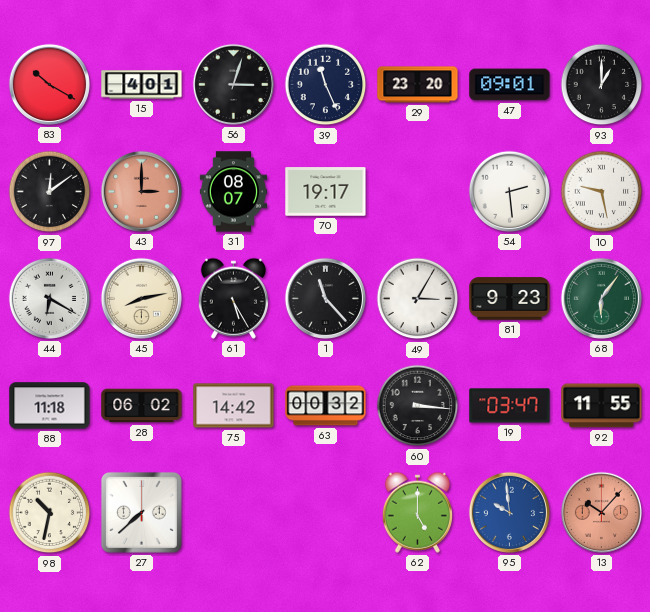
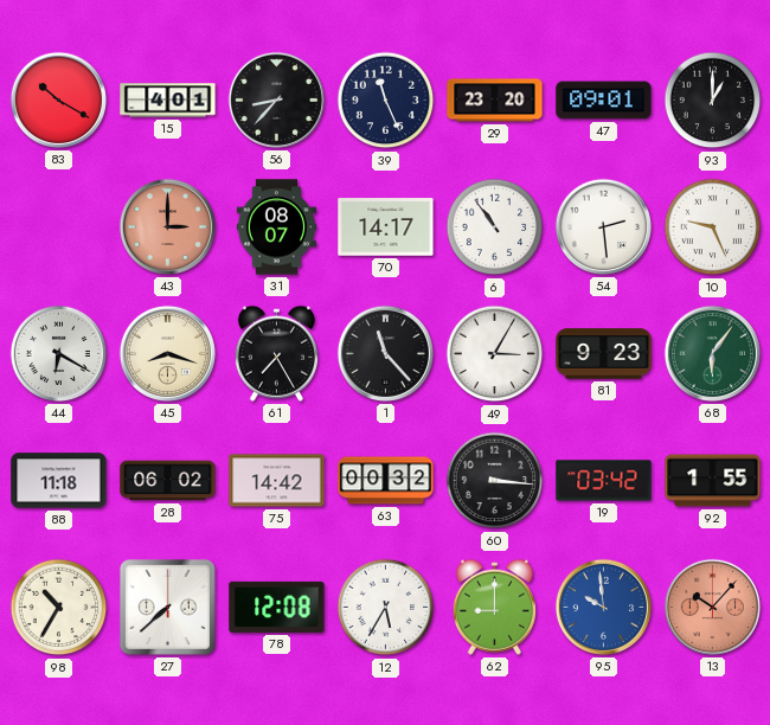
56: 3:03 -> 8:37
97: 12:09 -> none
70: 19:17 -> 14:17
6: none -> 10:54
10: 9:28 -> 9:26
45: 8:13 -> 8:18
61: 5:25 -> 7:25
19: 03:47 -> 03:42
92: 11:55 -> 1:55
98: 10:32 -> 10:35
78: none -> 12:08
12: none -> 5:35
62: 5:00 -> 9:00
